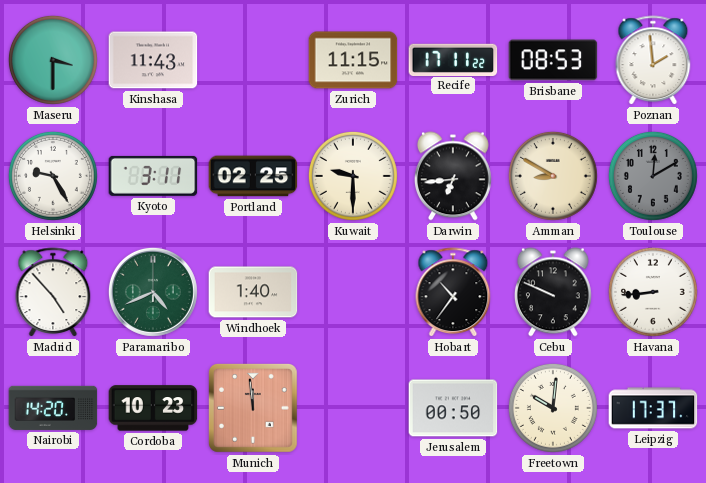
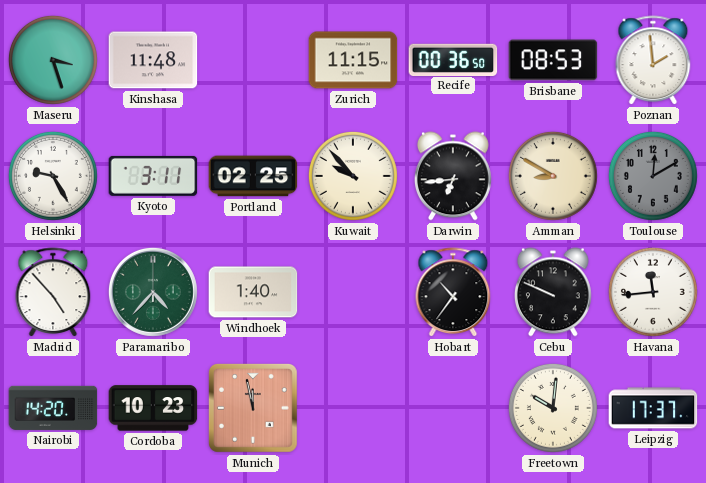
Maseru: 3:30 -> 3:27
Kinshasa: 11:43 -> 11:48
Recife: 17:11 -> 00:36
Kuwait: 9:30 -> 9:53
Paramaribo: 4:41 -> 4:37
Havana: 8:44 -> 11:44
Munich: 11:59 -> 11:58
Jerusalem: 00:50 -> none
